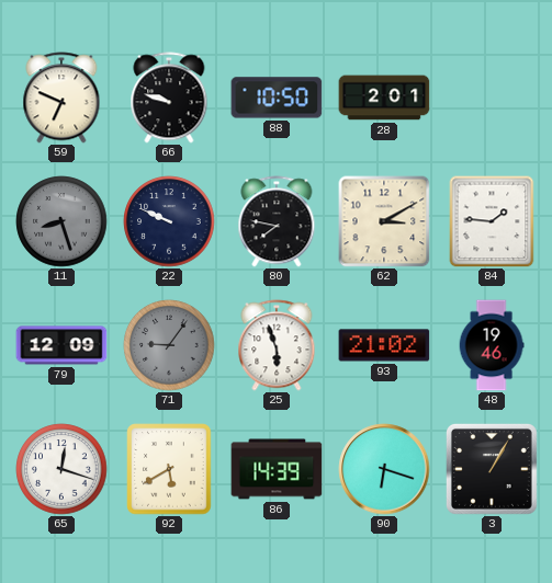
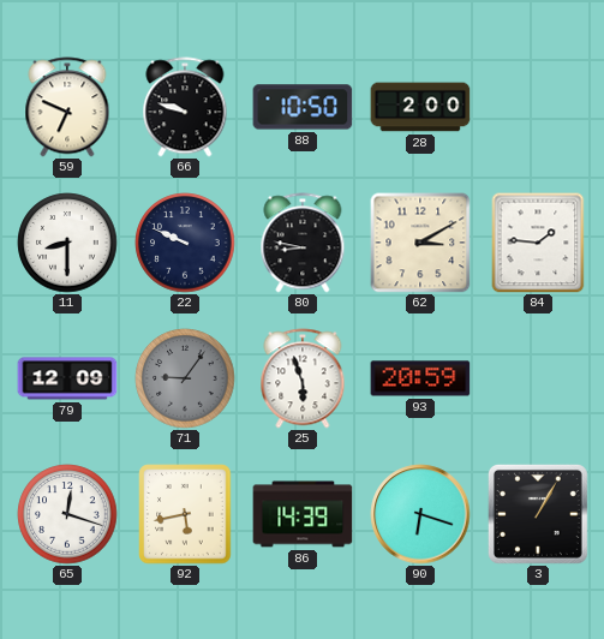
28: 2:01 -> 2:00
11: 8:27 -> 8:30
11 dial: grey -> white
80: 7:47 -> 8:47
93: 21:02 -> 20:59
48: 19:46 -> none
92: 5:40 -> 5:43
